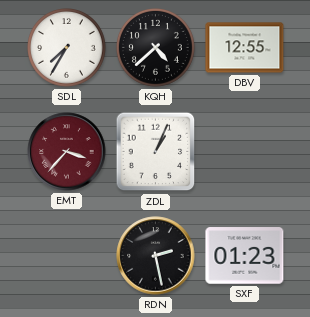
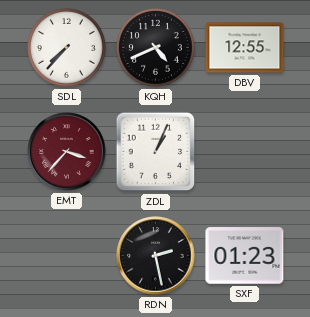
SDL: 7:35 -> 7:37
KQH: 4:38 -> 4:41
